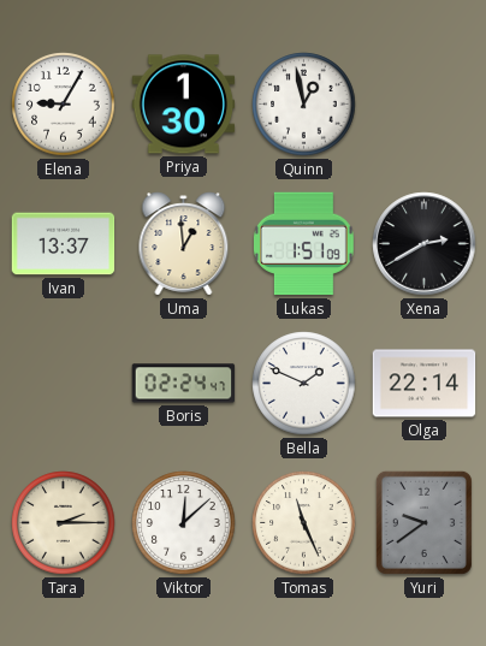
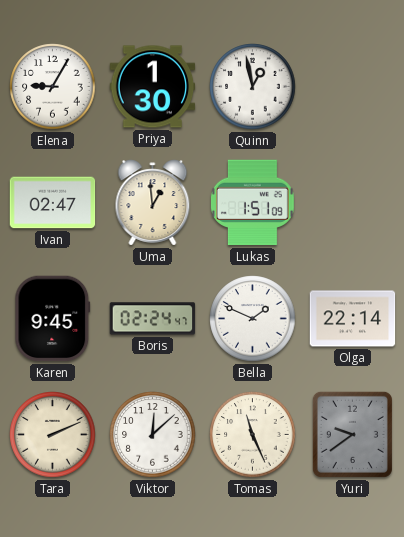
Ivan: 13:37 -> 02:47
Xena: 2:40 -> none
Karen: none -> 9:45
Tara: 2:15 -> 2:11
